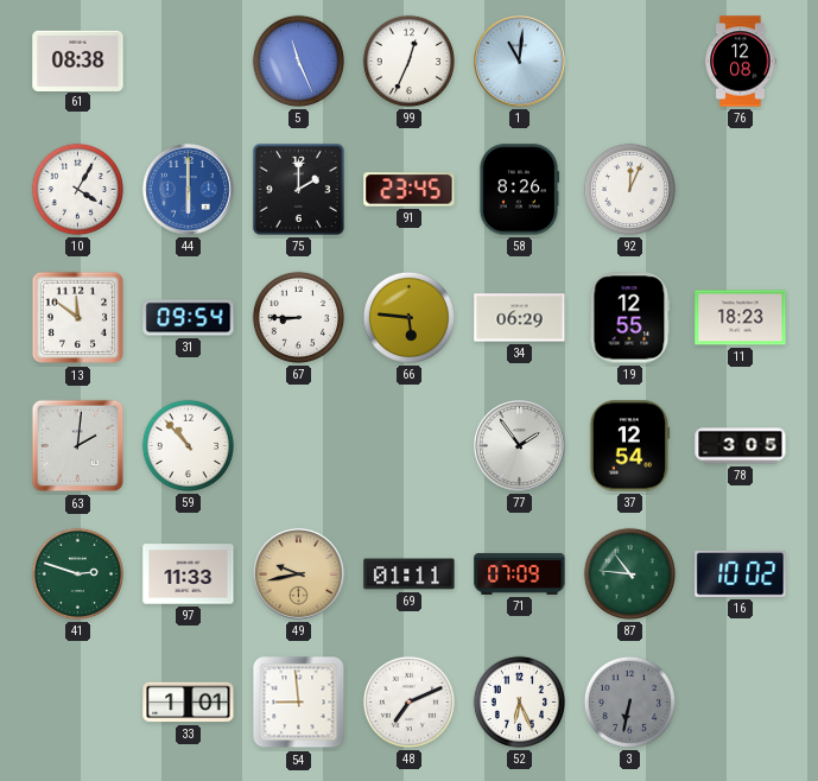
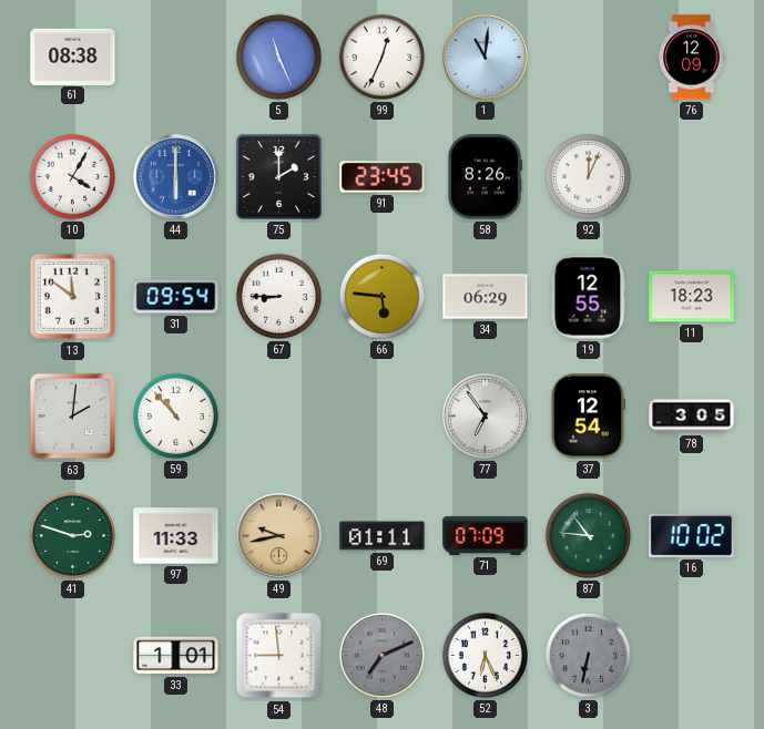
76: 12:08 -> 12:09
77: 1:54 -> 6:54
48 dial: white -> grey
